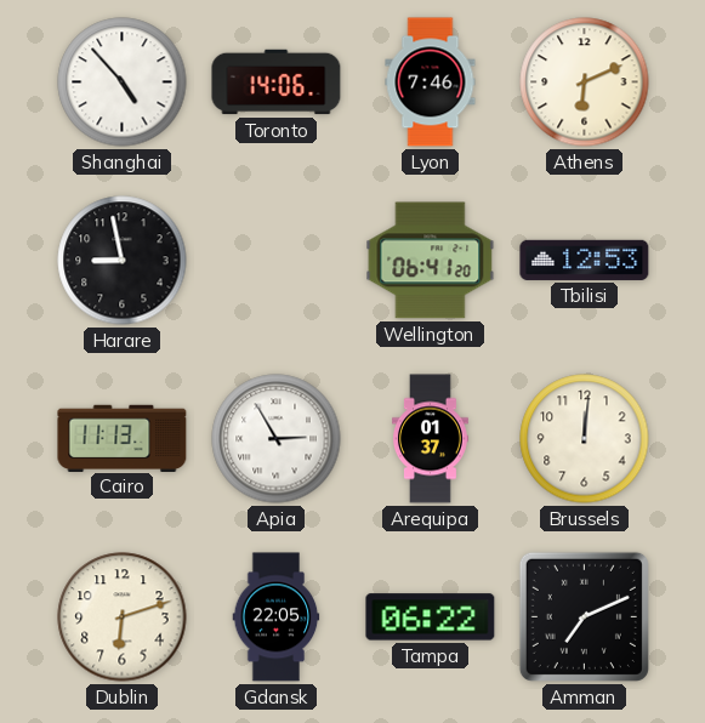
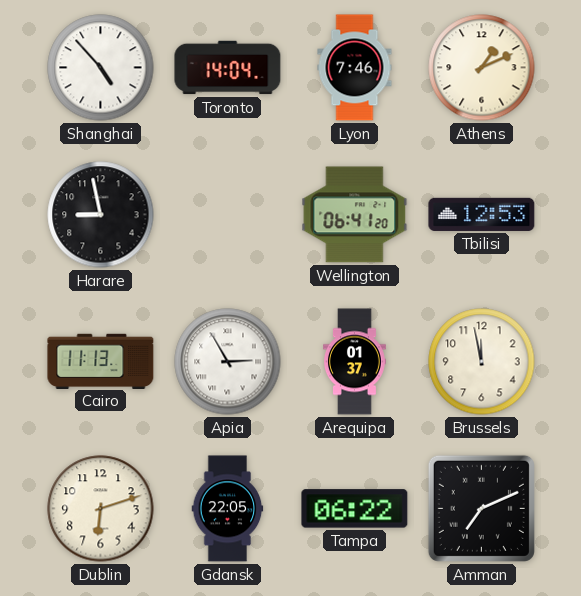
Toronto: 14:06 -> 14:04
Athens: 6:11 -> 1:11
Brussels: 12:01 -> 11:58
